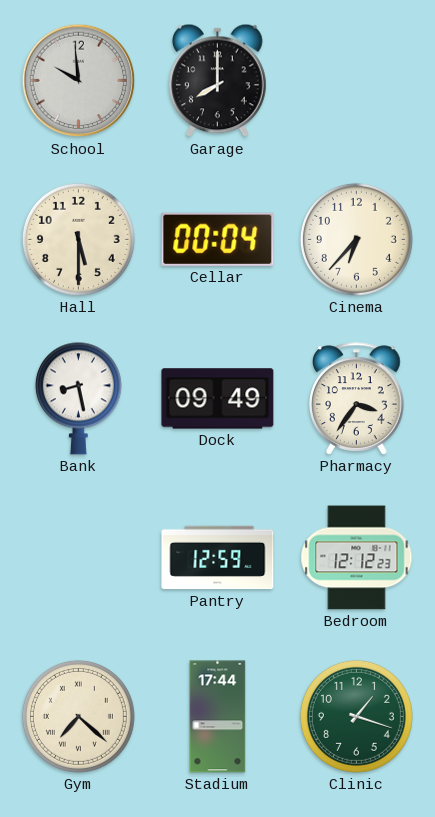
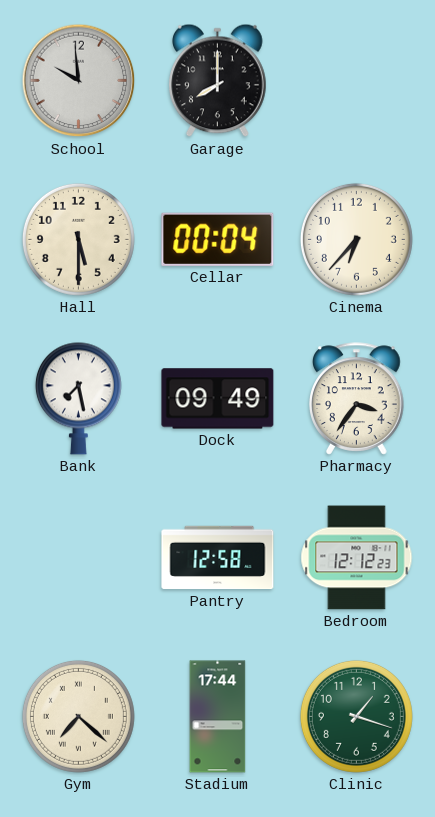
Bank: 8:28 -> 7:28
Pantry: 12:59 -> 12:58
